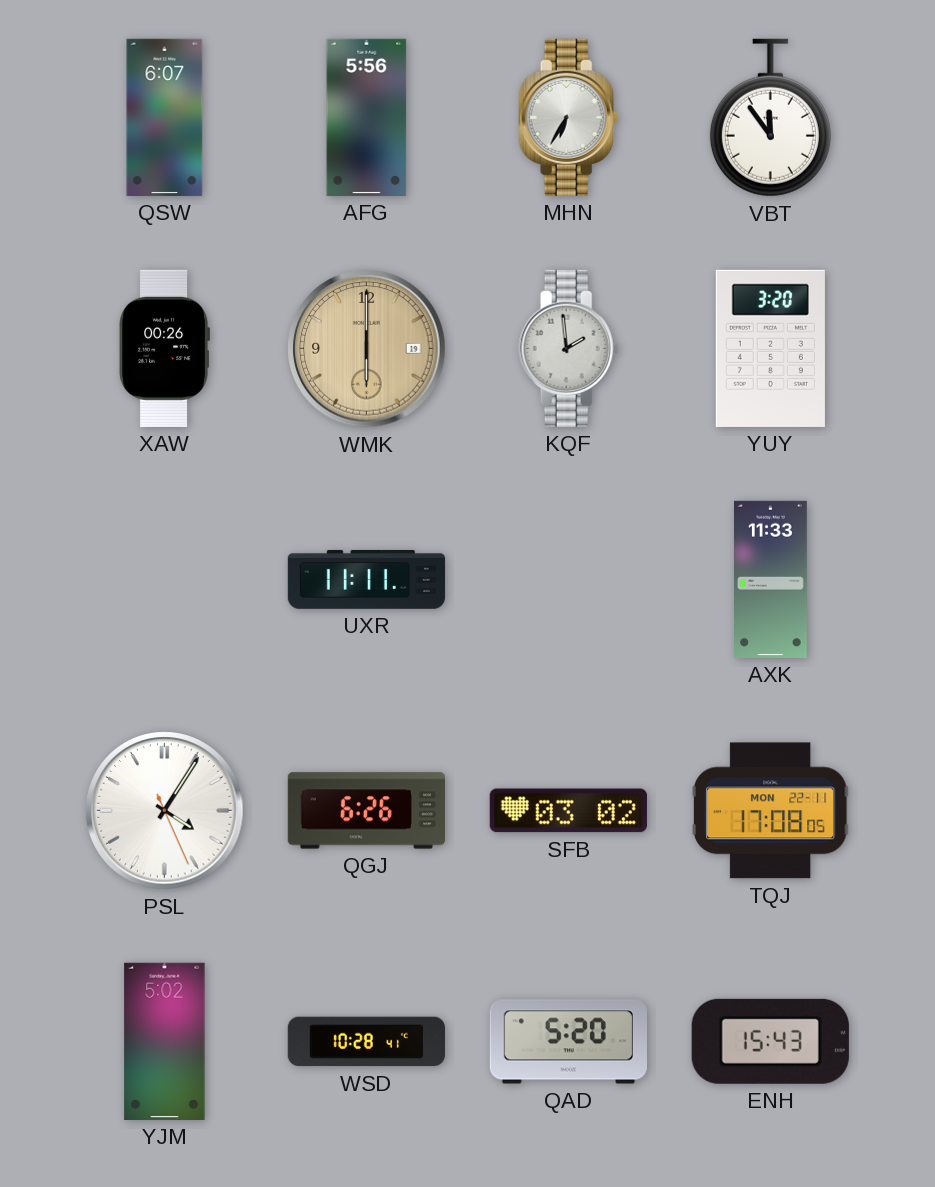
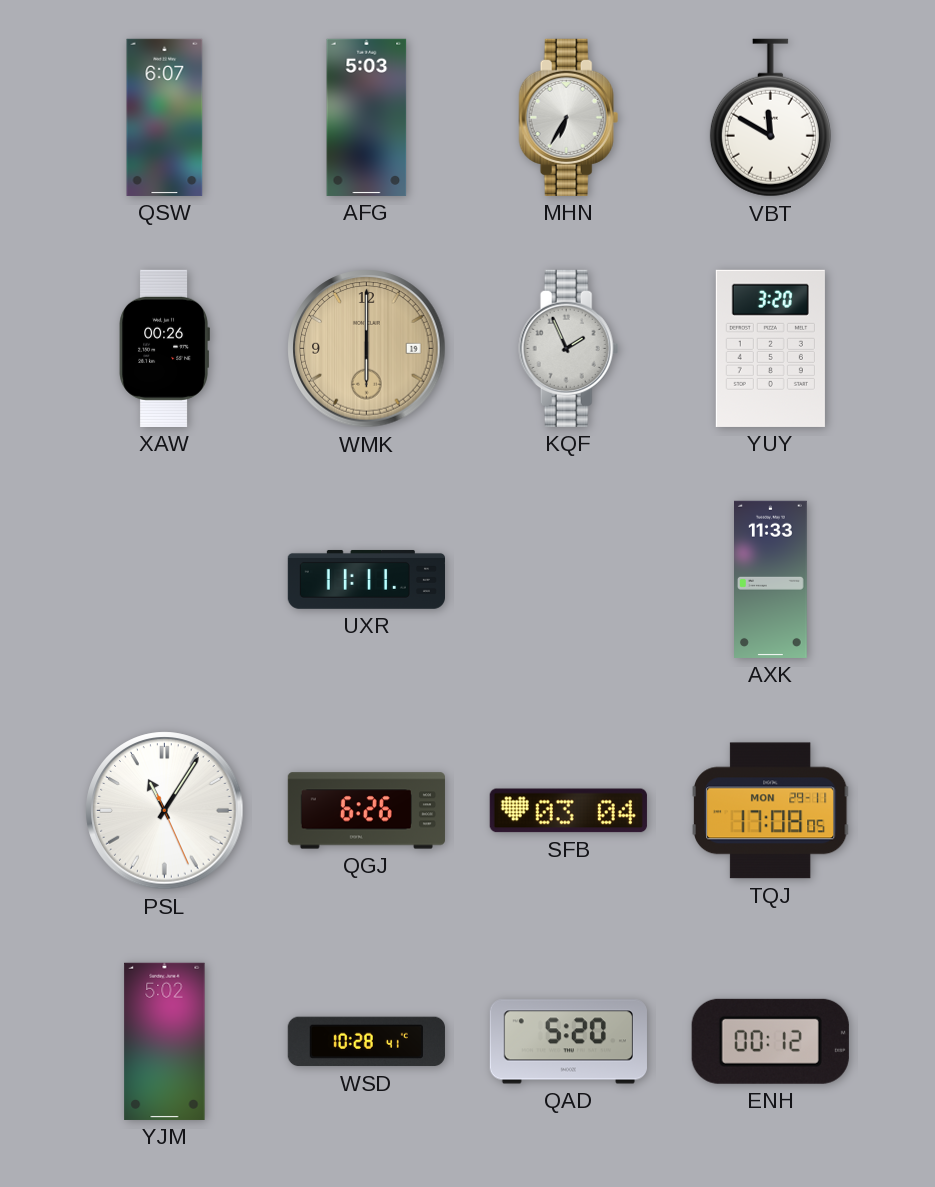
AFG: 5:56 -> 5:03
VBT: 11:54 -> 11:50
KQF: 1:59 -> 1:56
PSL: 4:05 -> 11:05
SFB: 03:02 -> 03:04
TQJ date: MON 22-11 -> MON 29-11
ENH: 15:43 -> 00:12
